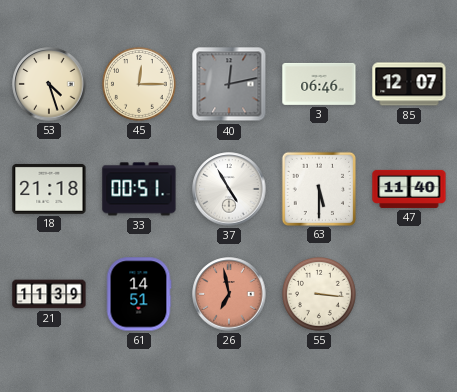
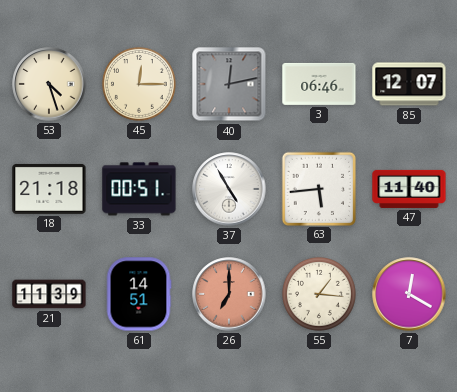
63: 5:30 -> 5:44
26: 6:58 -> 7:00
55: 3:16 -> 1:16
7: none -> 12:20
